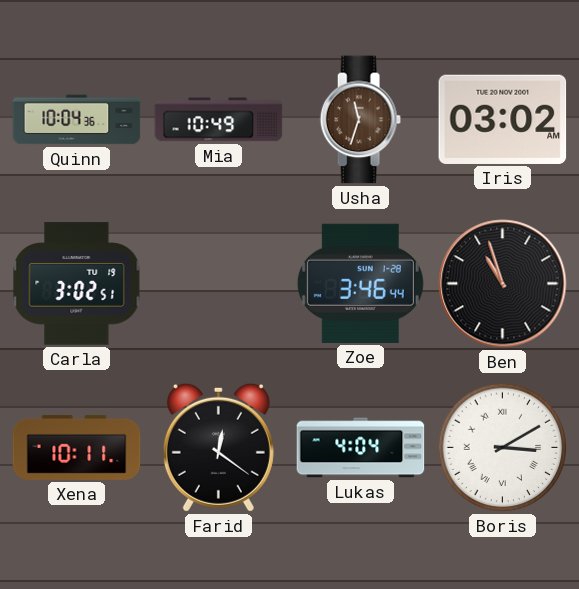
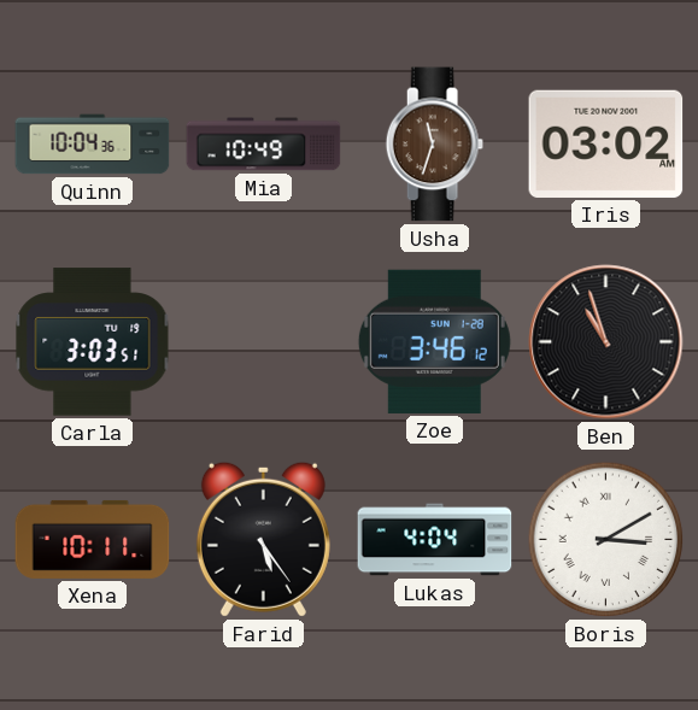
Carla: 3:02 -> 3:03
Zoe: 3:46:44 -> 3:46:12
Farid: 12:21 -> 5:24
